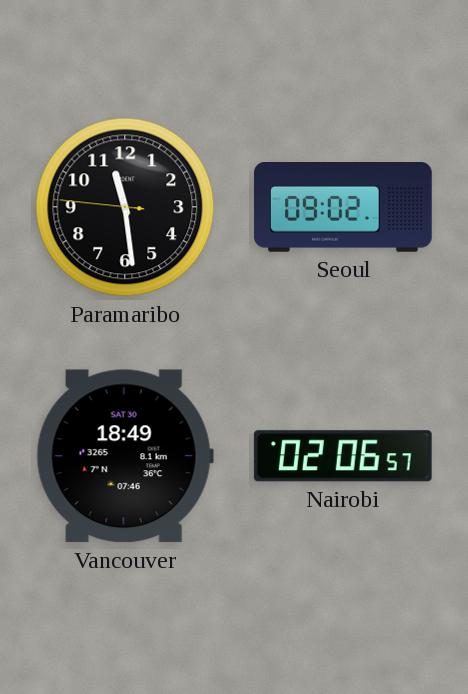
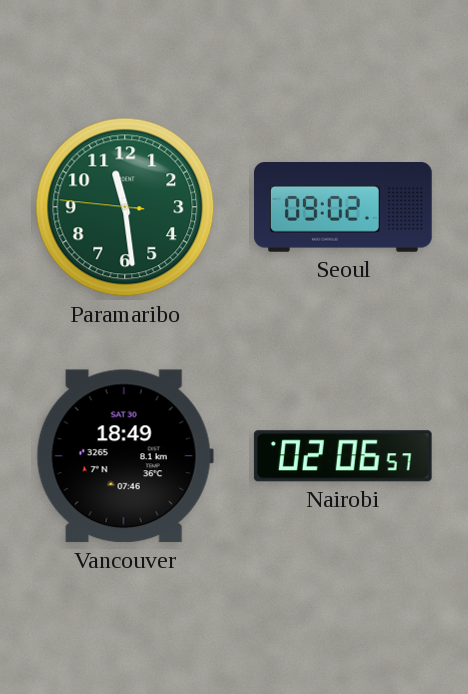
Paramaribo dial: black -> green
